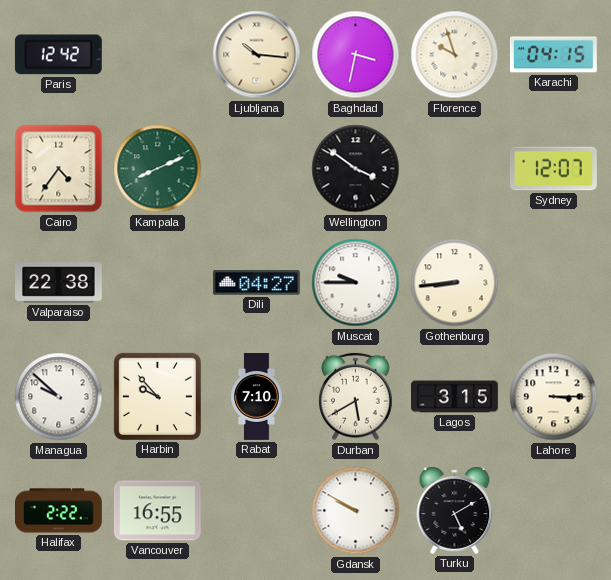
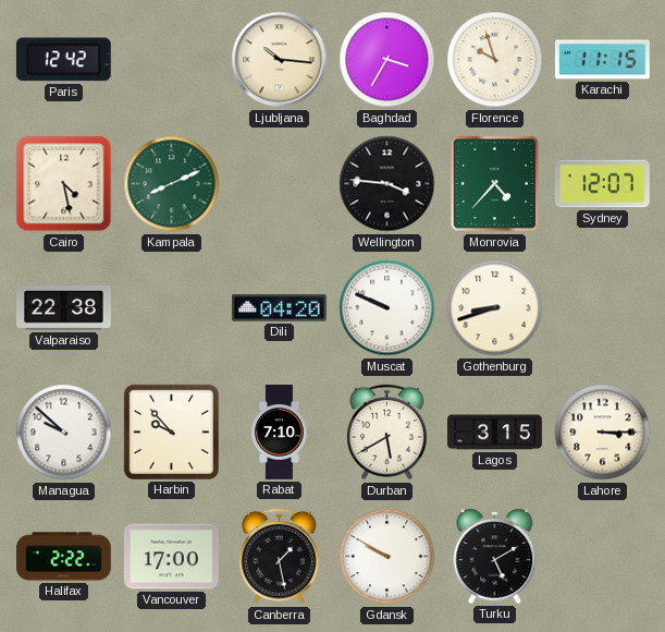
Baghdad: 3:32 -> 3:35
Karachi: 04:15 -> 11:15
Cairo: 4:36 -> 4:28
Wellington: 3:51 -> 3:46
Monrovia: none -> 4:37
Dili: 04:27 -> 04:20
Muscat: 9:45 -> 9:49
Gothenburg: 8:44 -> 8:42
Vancouver: 16:55 -> 17:00
Canberra: none -> 1:28
